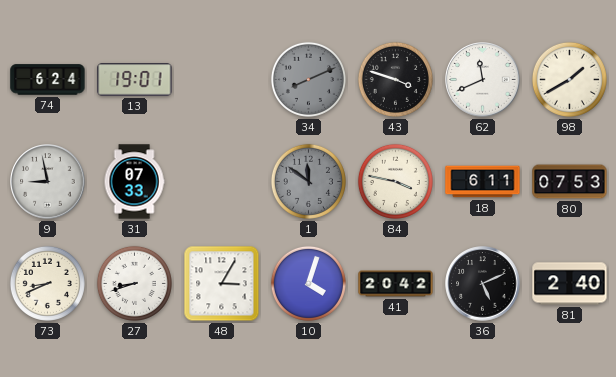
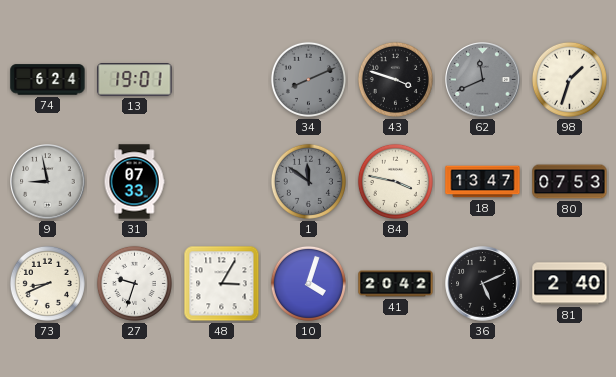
62 dial: white -> grey
98: 1:40 -> 1:33
18: 6:11 -> 13:47
27: 8:42 -> 9:33
